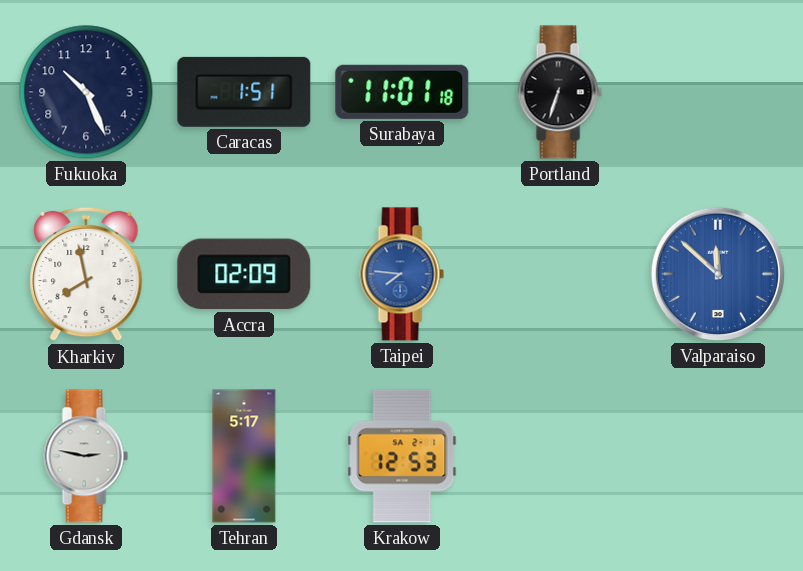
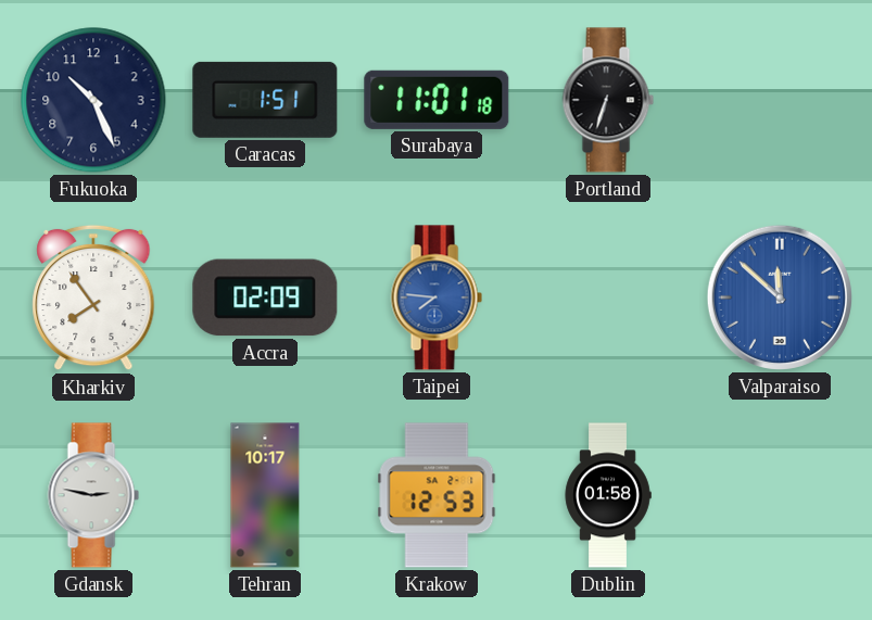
Kharkiv: 7:58 -> 7:54
Tehran: 5:17 -> 10:17
Dublin: none -> 01:58
